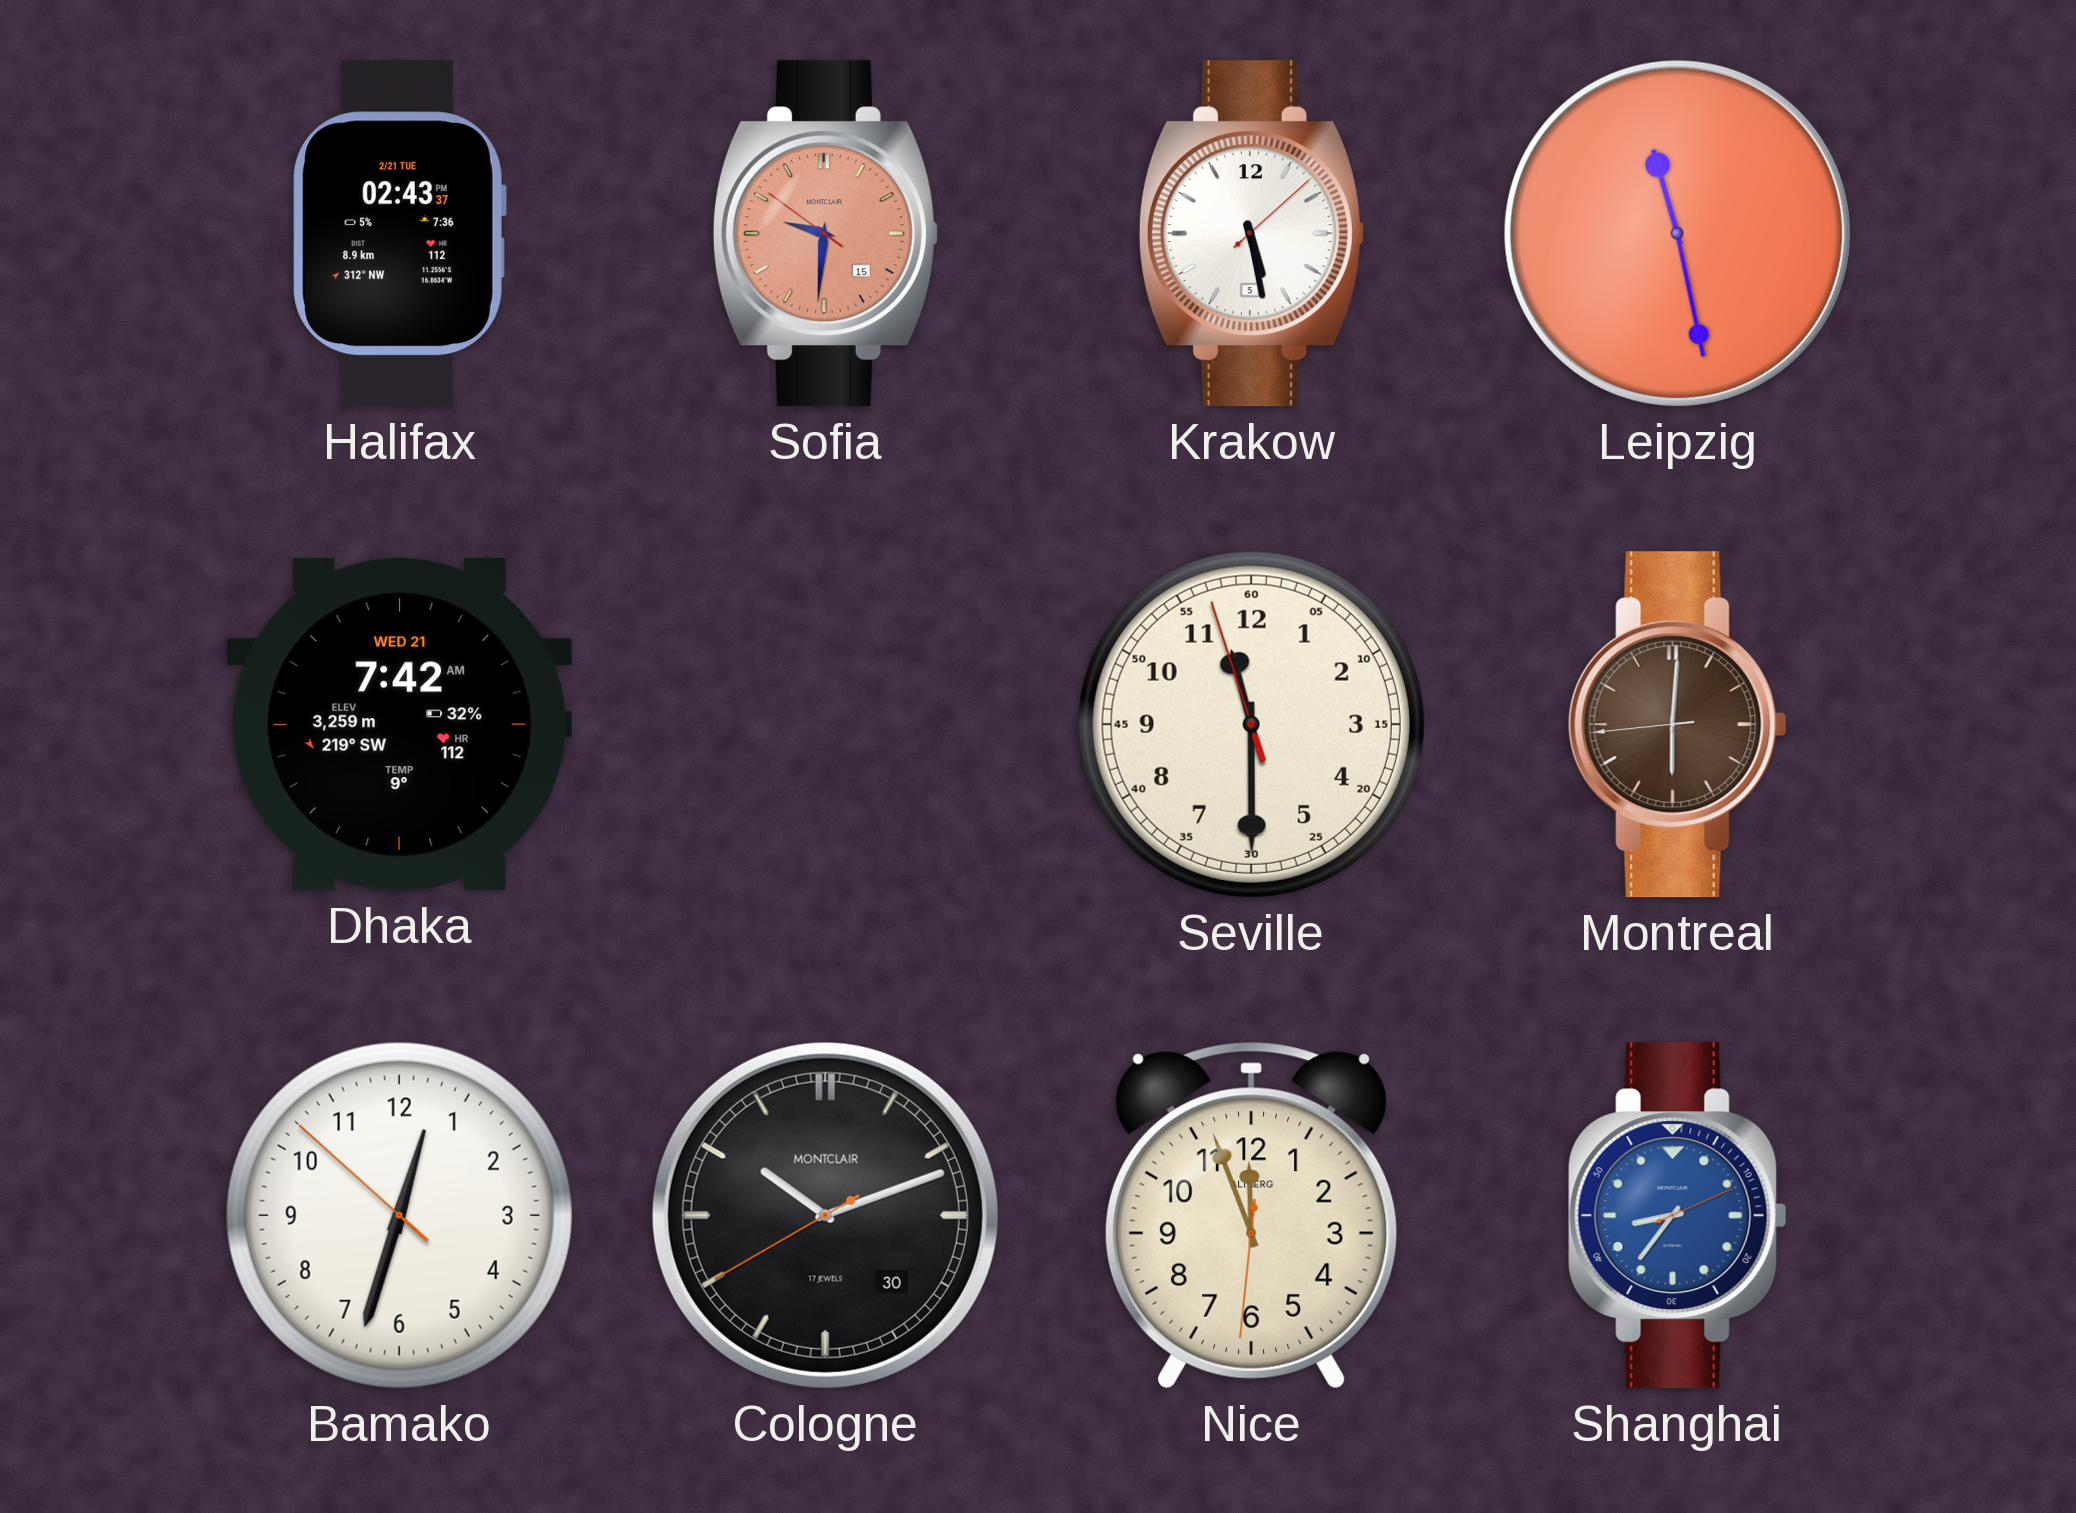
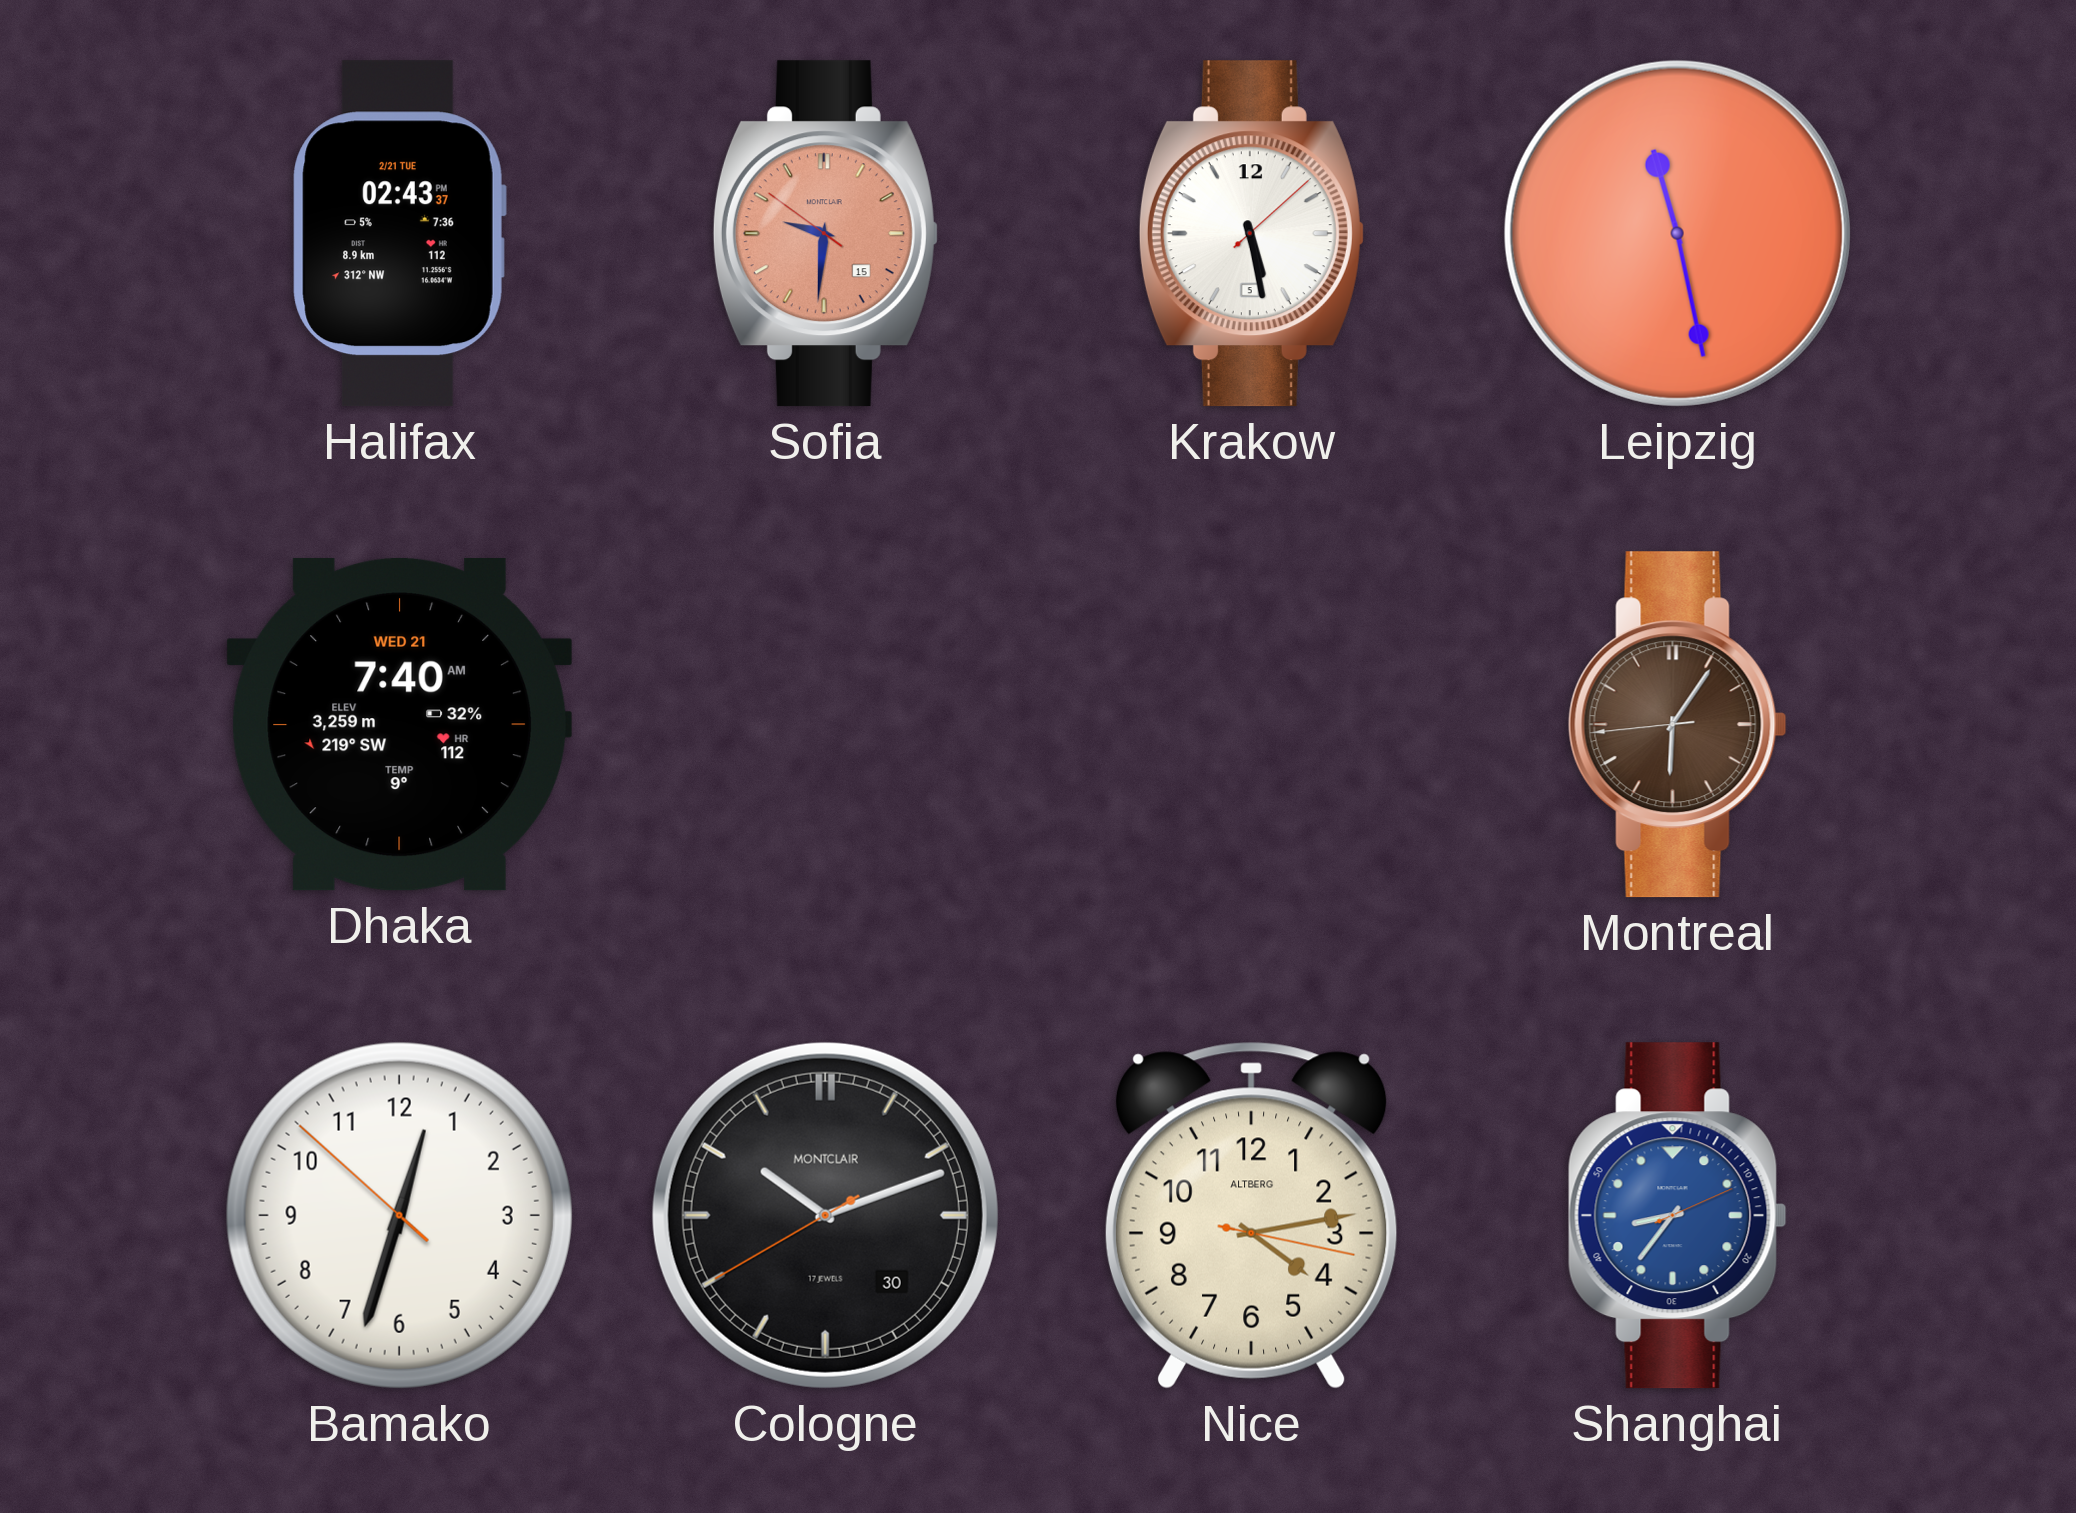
Dhaka: 7:42 -> 7:40
Seville: 11:29 -> none
Montreal: 6:00 -> 6:05
Nice: 11:56 -> 4:13
